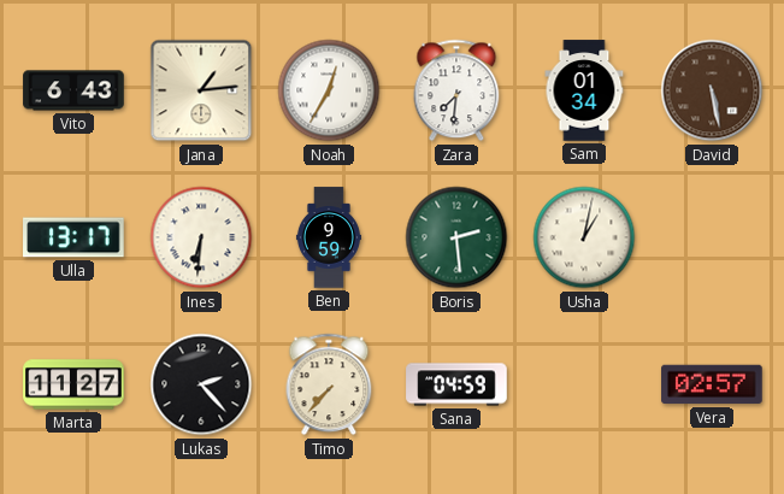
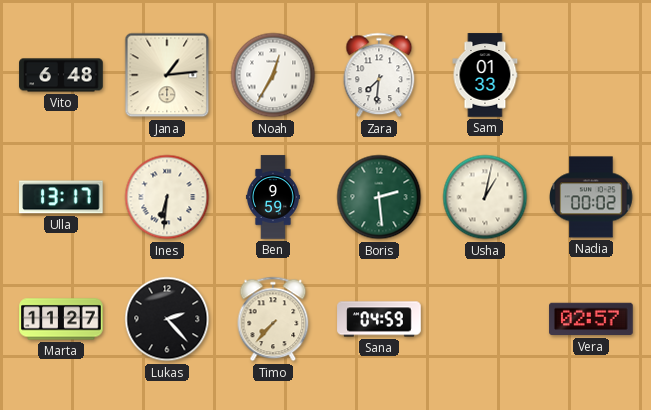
Vito: 6:43 -> 6:48
Sam: 01:34 -> 01:33
David: 5:28 -> none
Nadia: none -> 00:02
